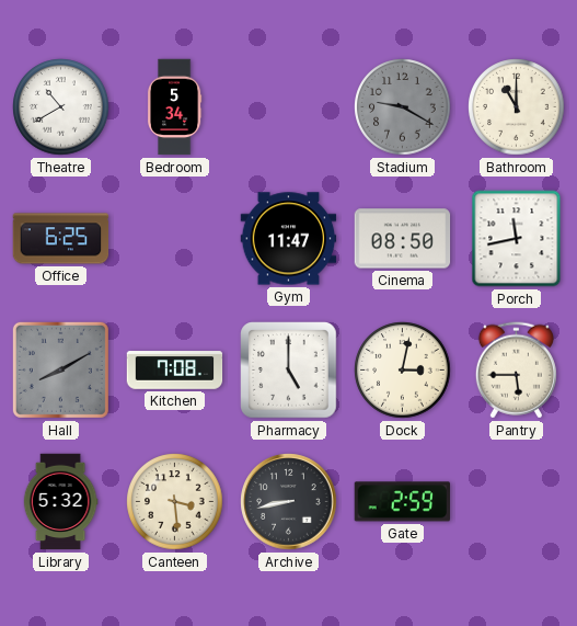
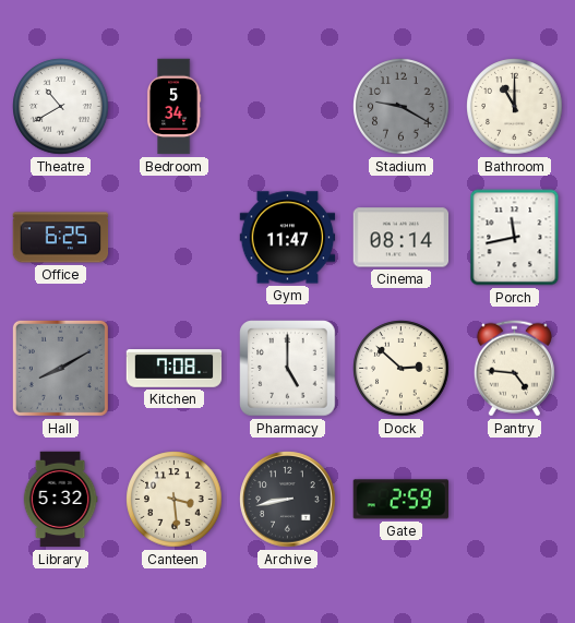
Cinema: 08:50 -> 08:14
Dock: 3:02 -> 2:52
Pantry: 5:45 -> 4:46
